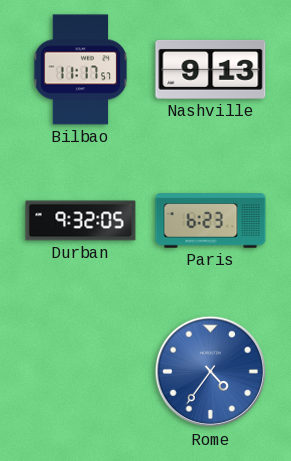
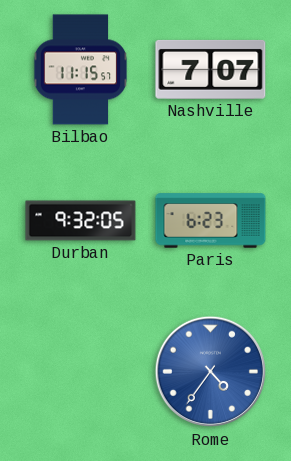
Bilbao: 11:17 -> 11:15
Nashville: 9:13 -> 7:07
